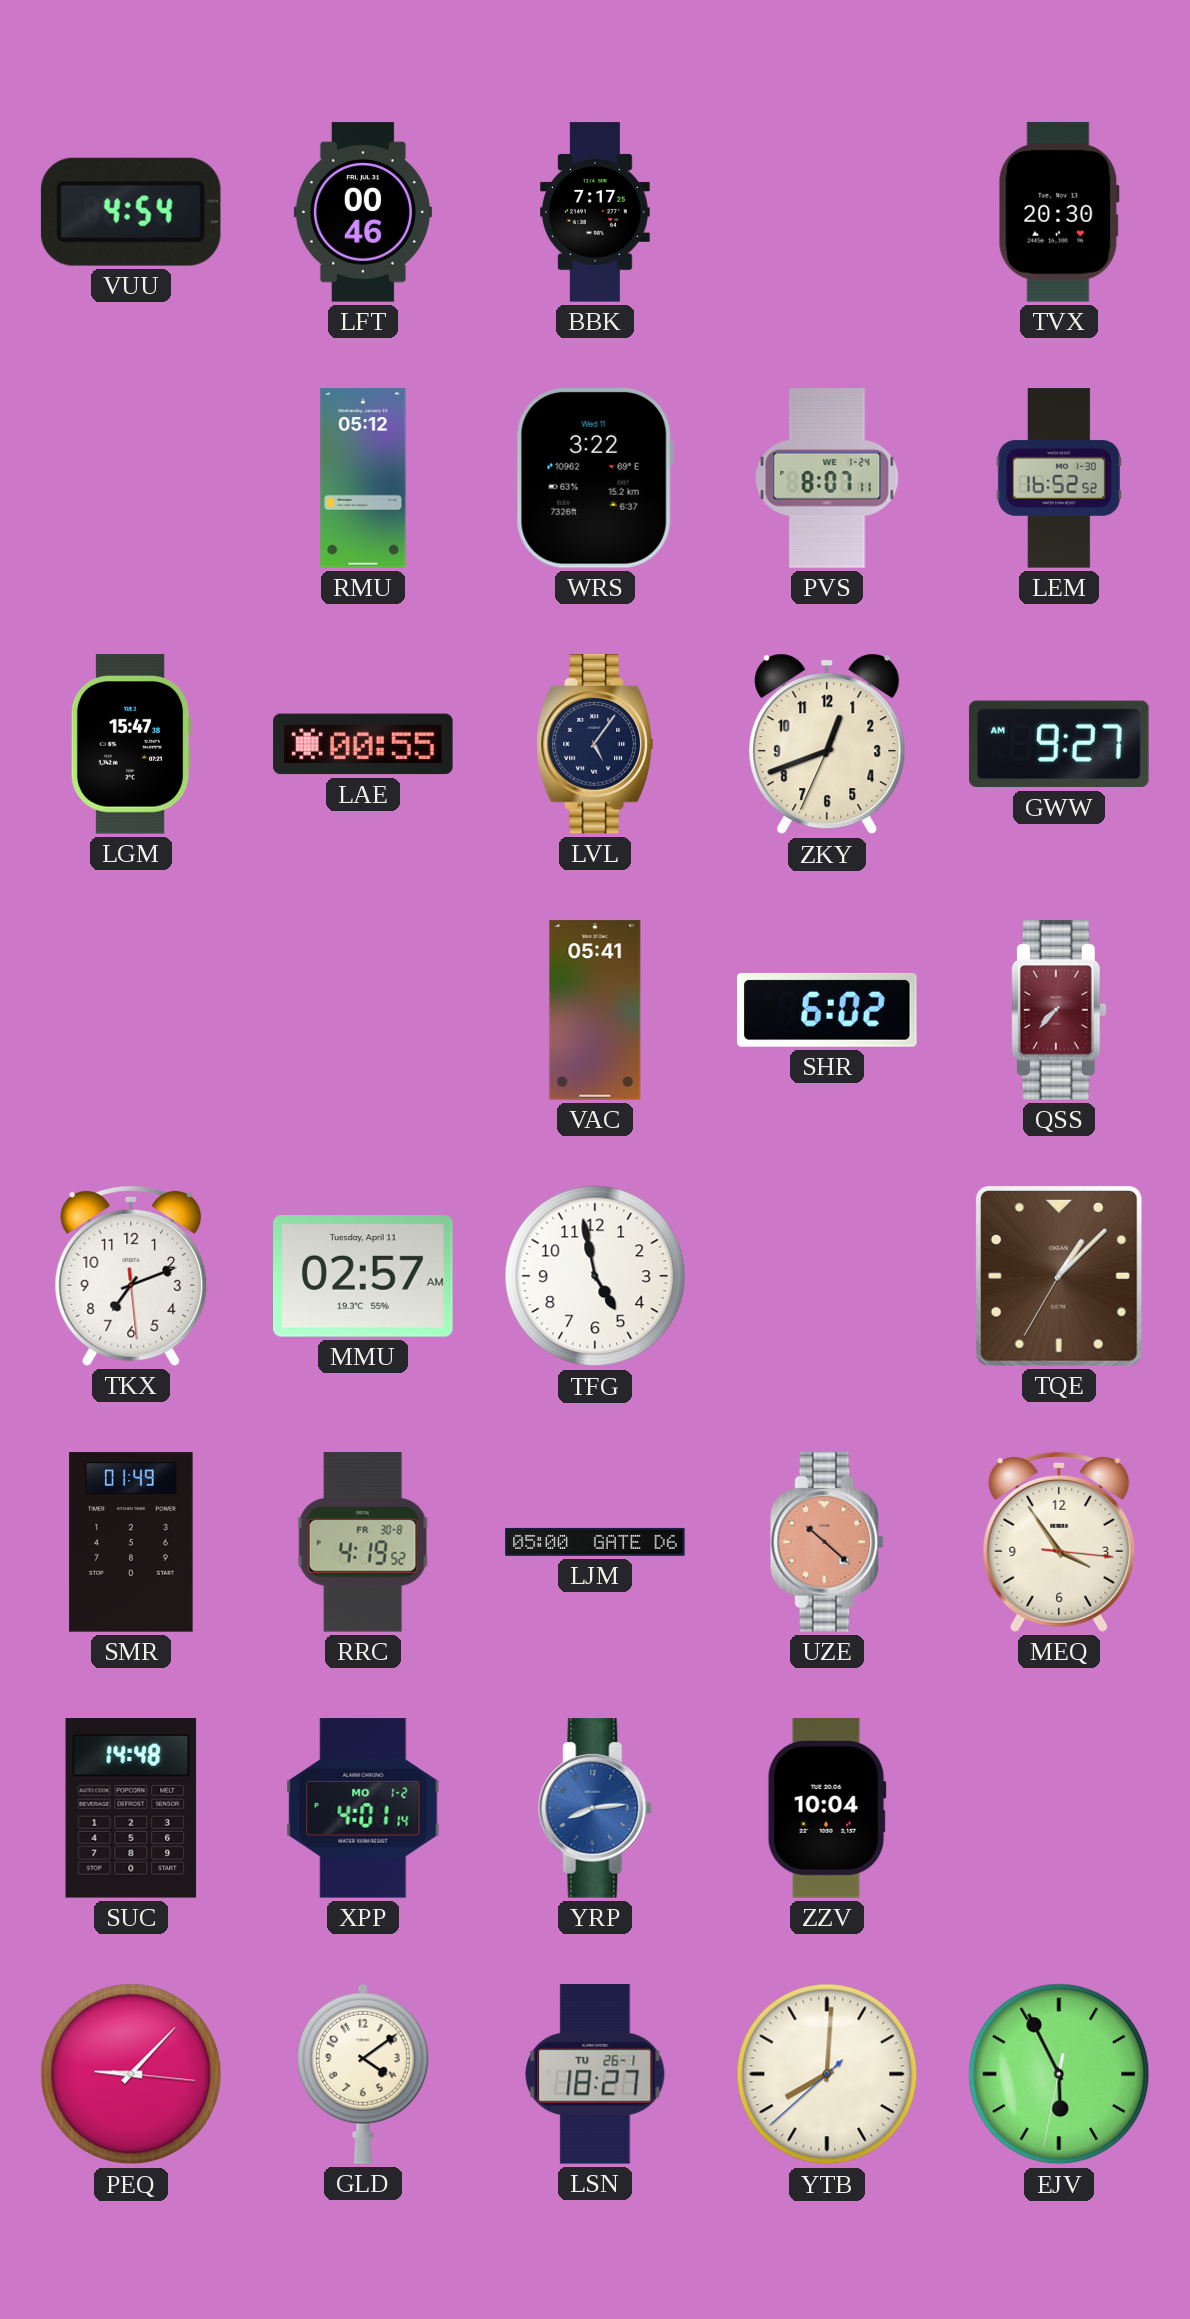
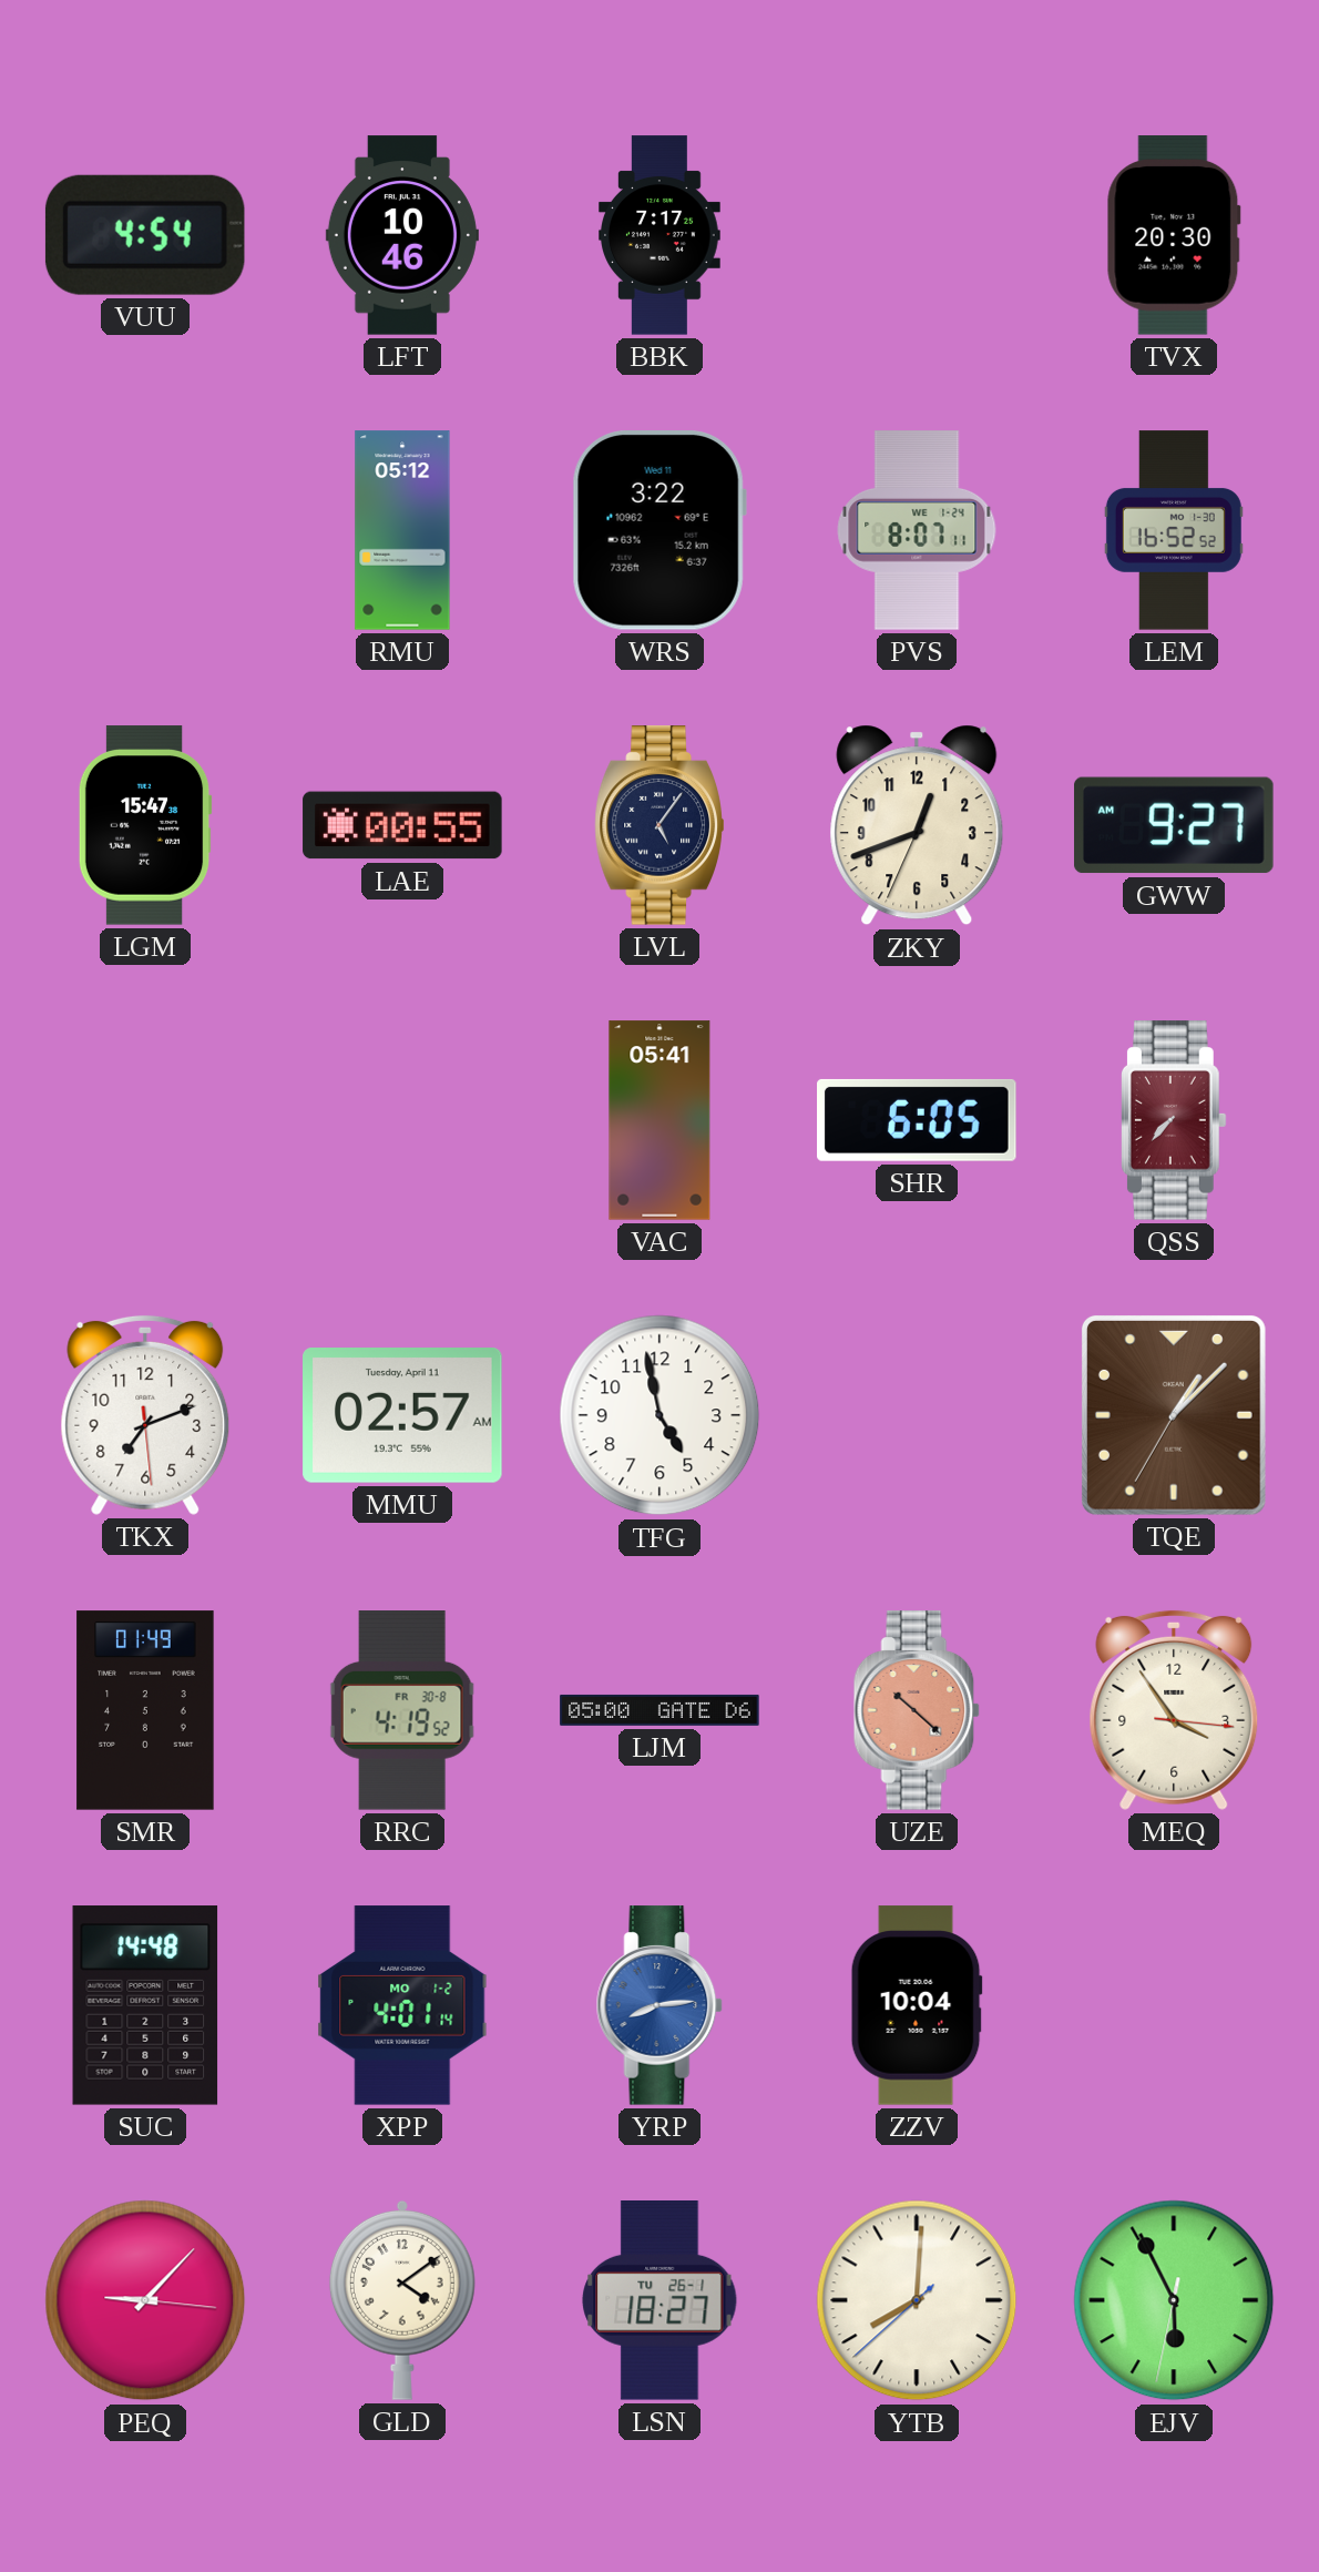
LFT: 00:46 -> 10:46
SHR: 6:02 -> 6:05
